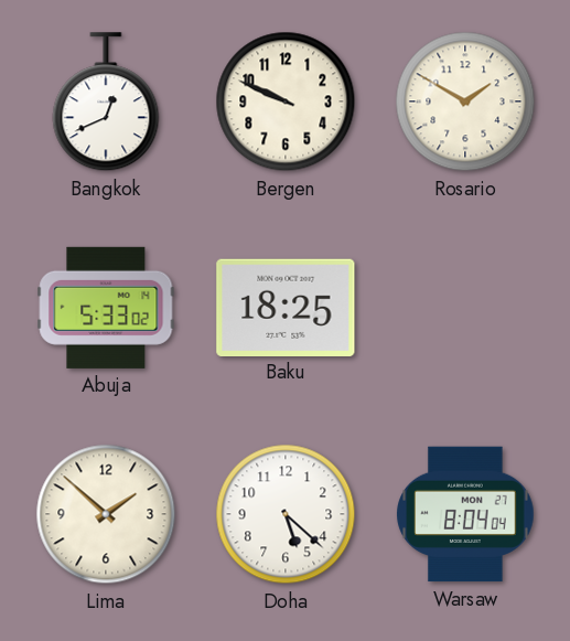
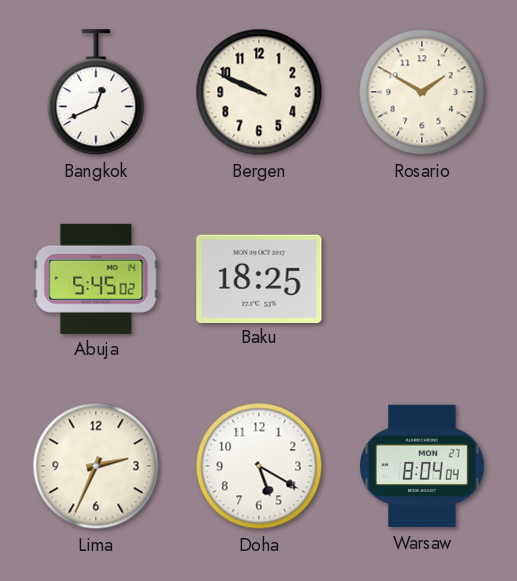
Abuja: 5:33 -> 5:45
Lima: 1:52 -> 2:34
Doha: 5:22 -> 5:20
